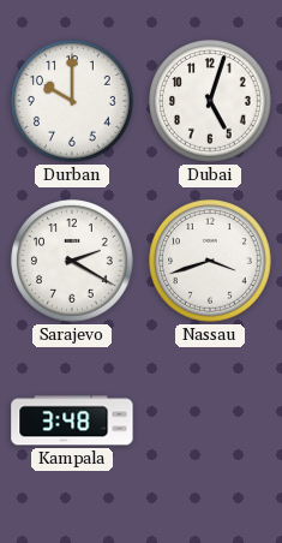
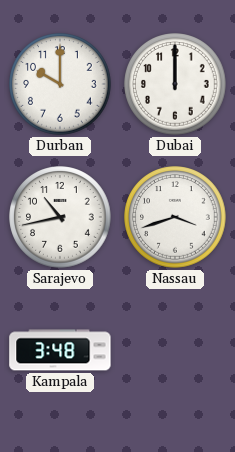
Dubai: 5:03 -> 12:00
Sarajevo: 2:20 -> 10:43
